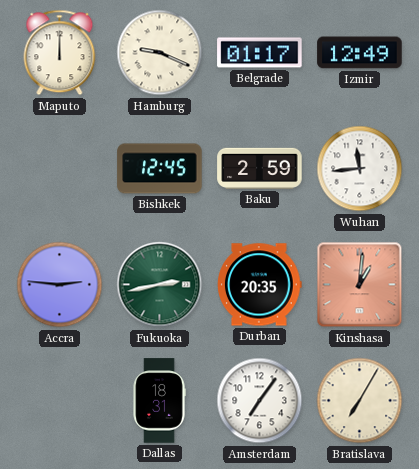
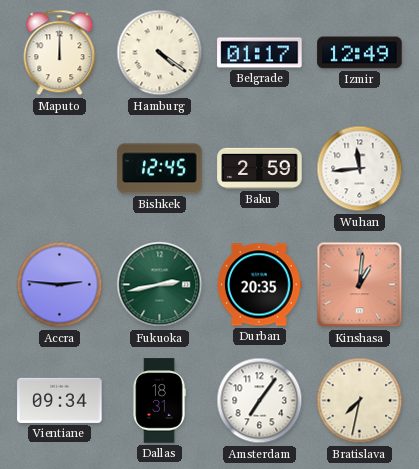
Hamburg: 9:19 -> 4:21
Vientiane: none -> 09:34
Bratislava: 7:05 -> 7:32
